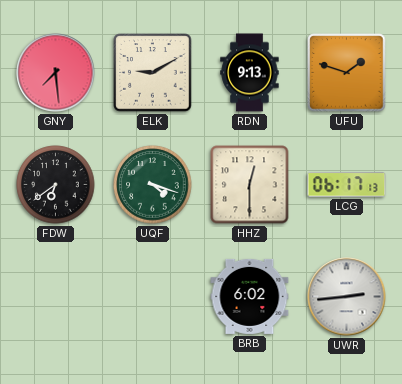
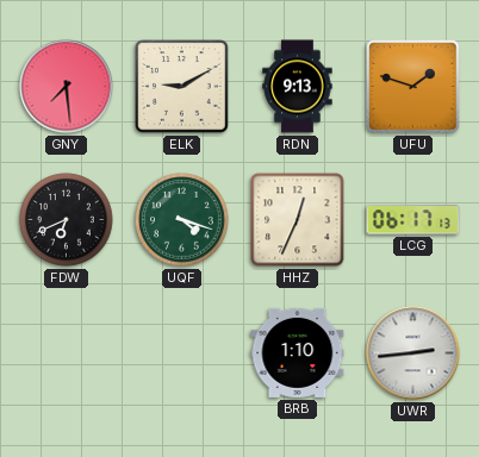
FDW: 6:39 -> 6:41
HHZ: 12:30 -> 12:34
BRB: 6:02 -> 1:10
